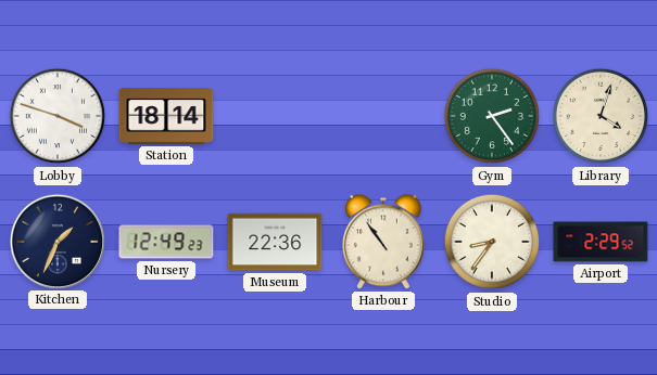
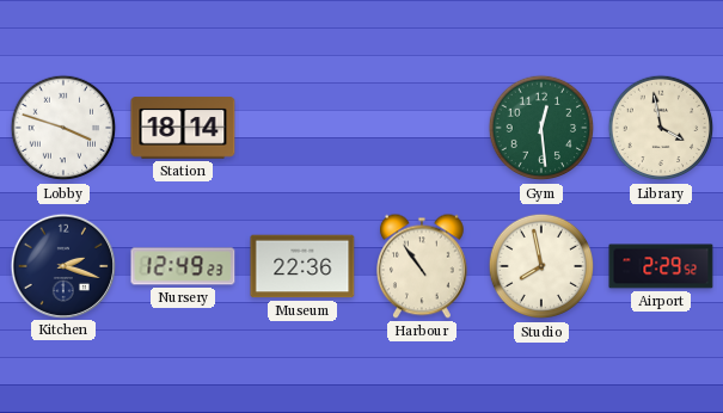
Gym: 2:24 -> 12:29
Library: 4:03 -> 3:58
Kitchen: 1:34 -> 2:18
Studio: 8:36 -> 7:58
